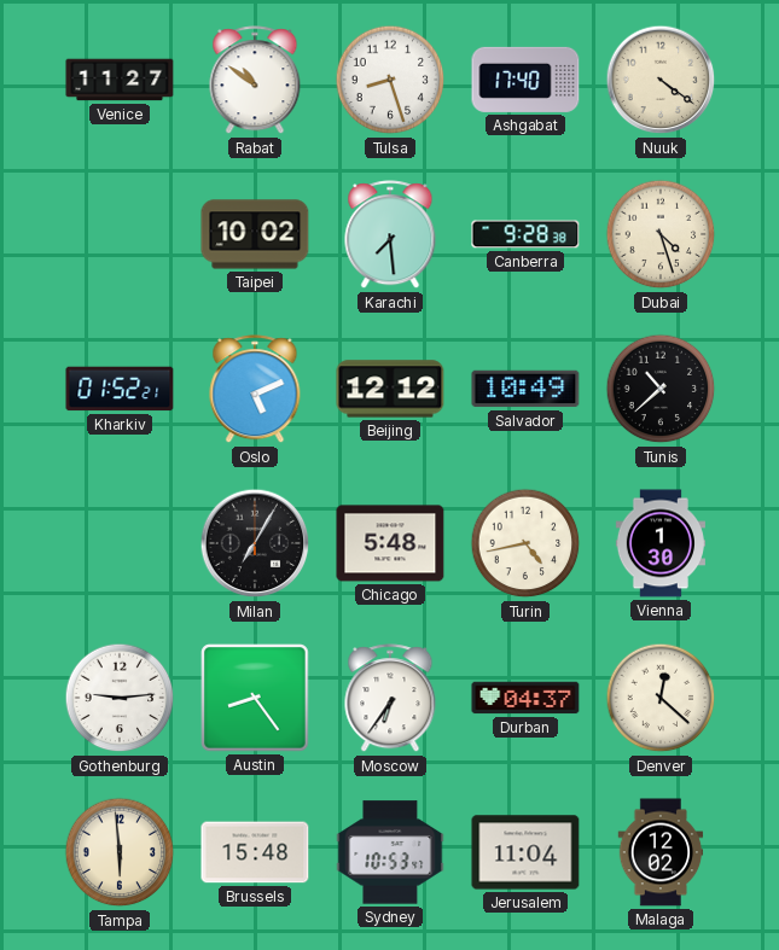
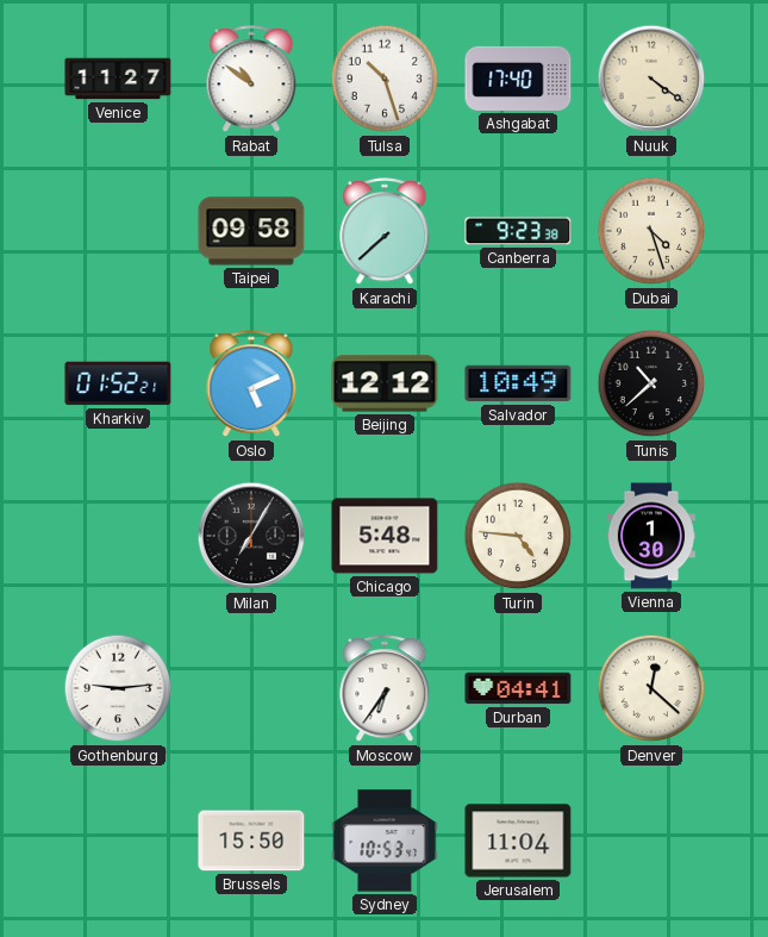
Tulsa: 8:27 -> 10:27
Taipei: 10:02 -> 09:58
Karachi: 7:29 -> 7:38
Canberra: 9:28 -> 9:23
Turin: 4:43 -> 4:46
Austin: 8:24 -> none
Durban: 04:37 -> 04:41
Tampa: 5:59 -> none
Brussels: 15:48 -> 15:50
Malaga: 12:02 -> none
